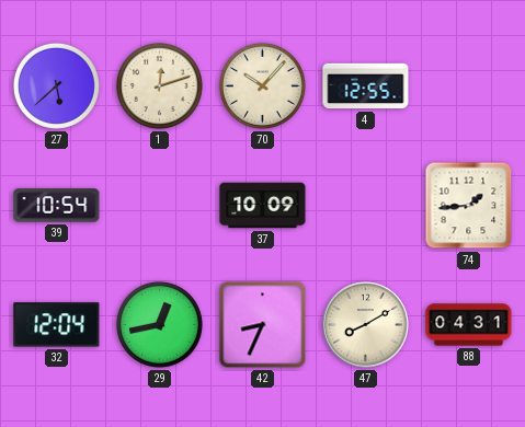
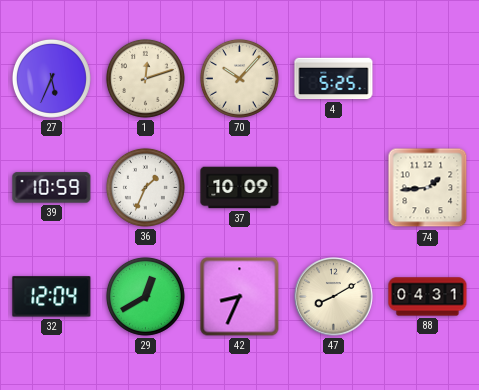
27: 5:38 -> 5:34
4: 12:55 -> 5:25
39: 10:54 -> 10:59
36: none -> 1:34
29: 12:43 -> 12:40
